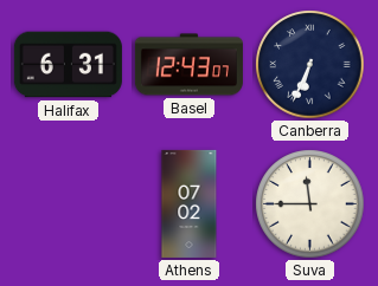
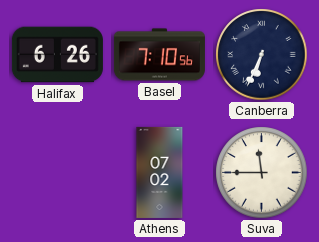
Halifax: 6:31 -> 6:26
Basel: 12:43 -> 7:10
